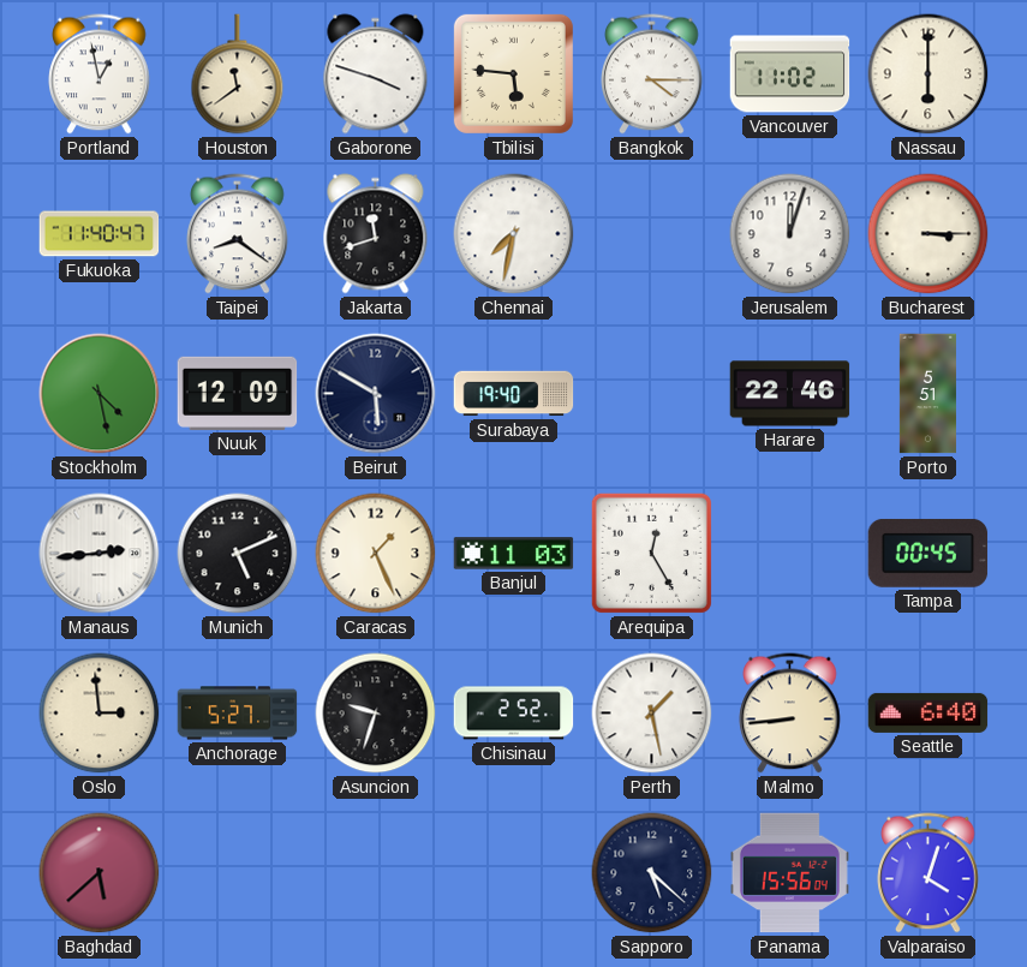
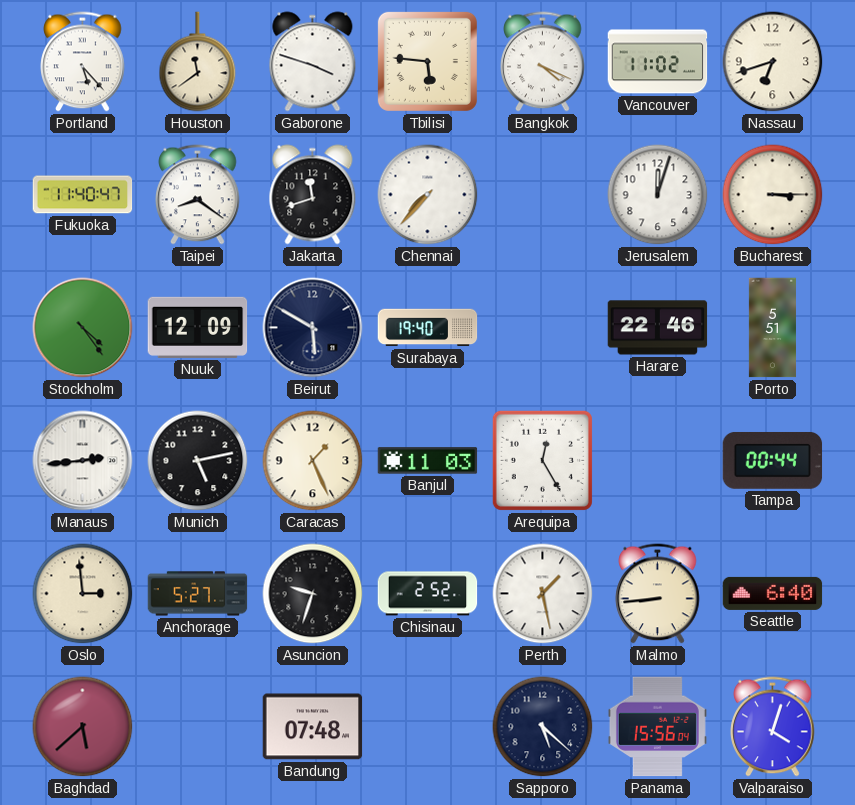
Portland: 12:58 -> 5:23
Bangkok: 4:15 -> 4:19
Nassau: 6:00 -> 6:42
Chennai: 7:32 -> 7:37
Stockholm: 4:28 -> 4:24
Munich: 5:11 -> 5:13
Tampa: 00:45 -> 00:44
Bandung: none -> 07:48
